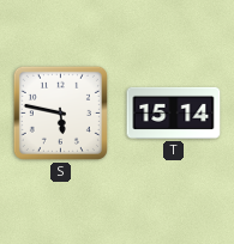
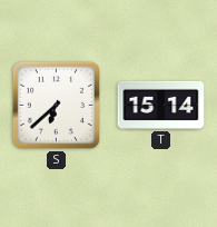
S: 5:47 -> 6:38
